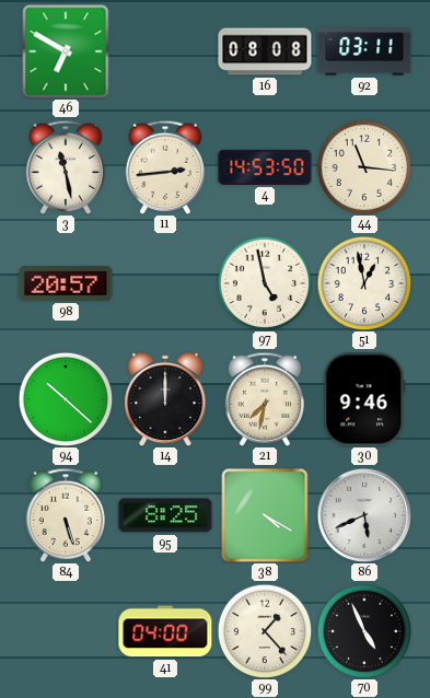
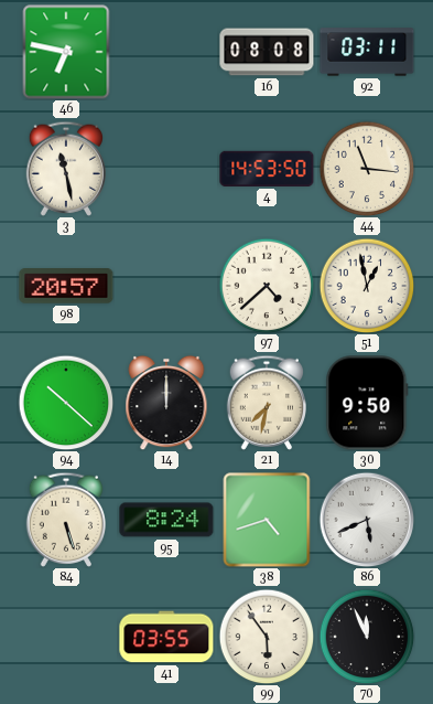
46: 6:50 -> 6:47
11: 2:44 -> none
97: 4:58 -> 4:38
30: 9:46 -> 9:50
95: 8:25 -> 8:24
38: 4:20 -> 4:42
41: 04:00 -> 03:55
99: 1:23 -> 5:54
70: 4:56 -> 11:56
